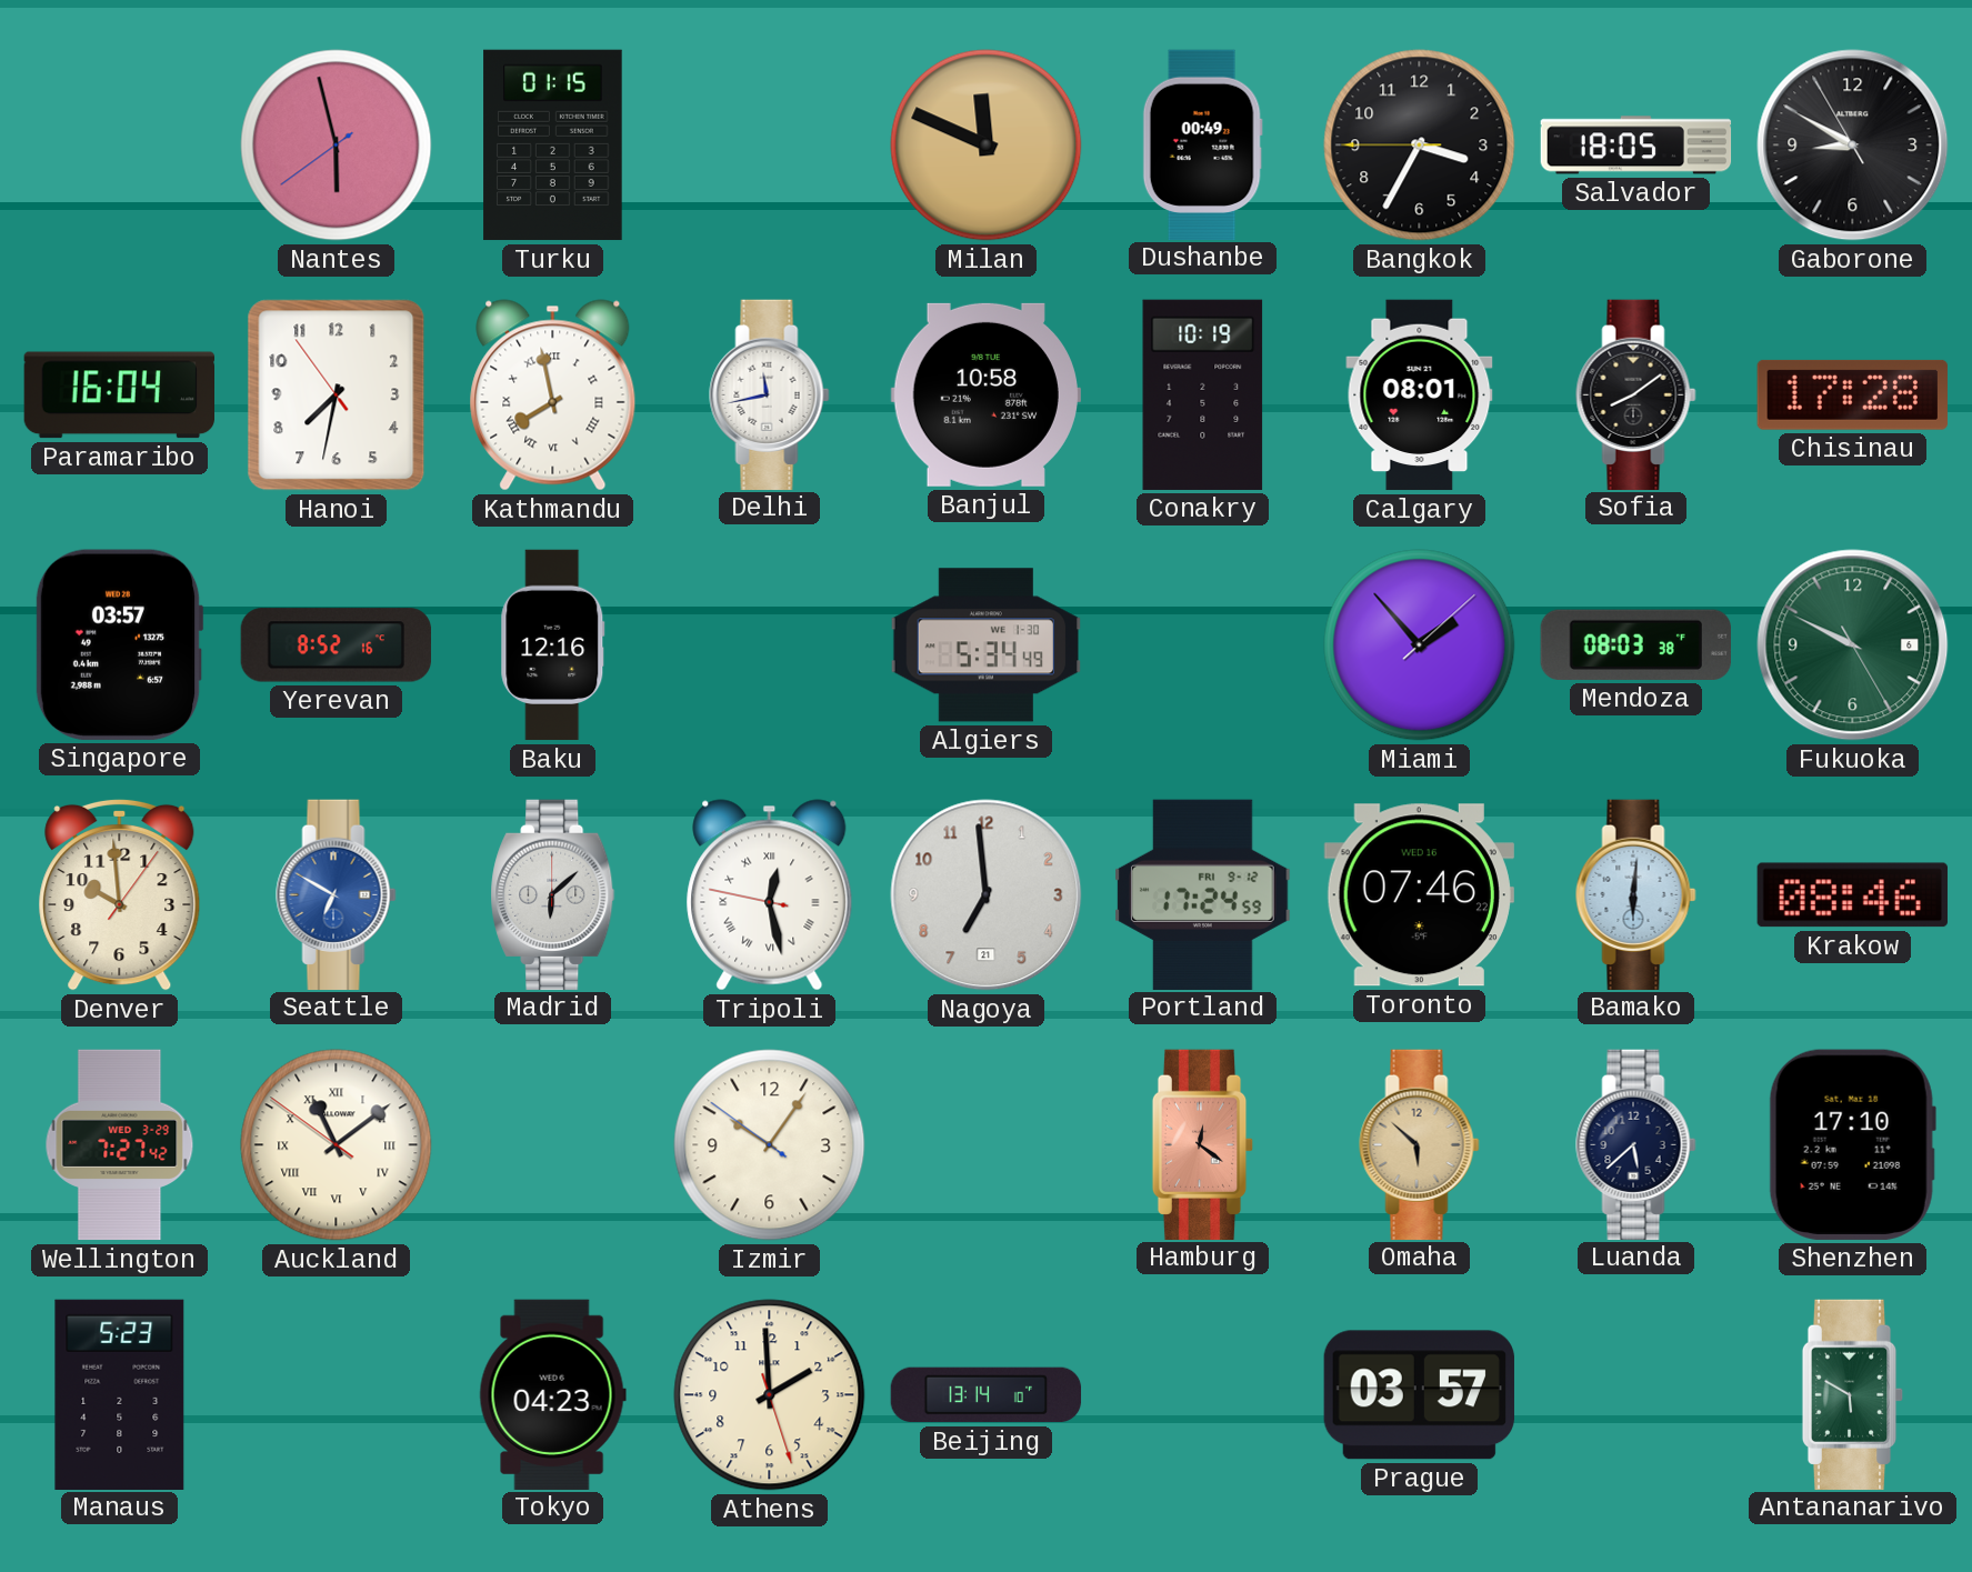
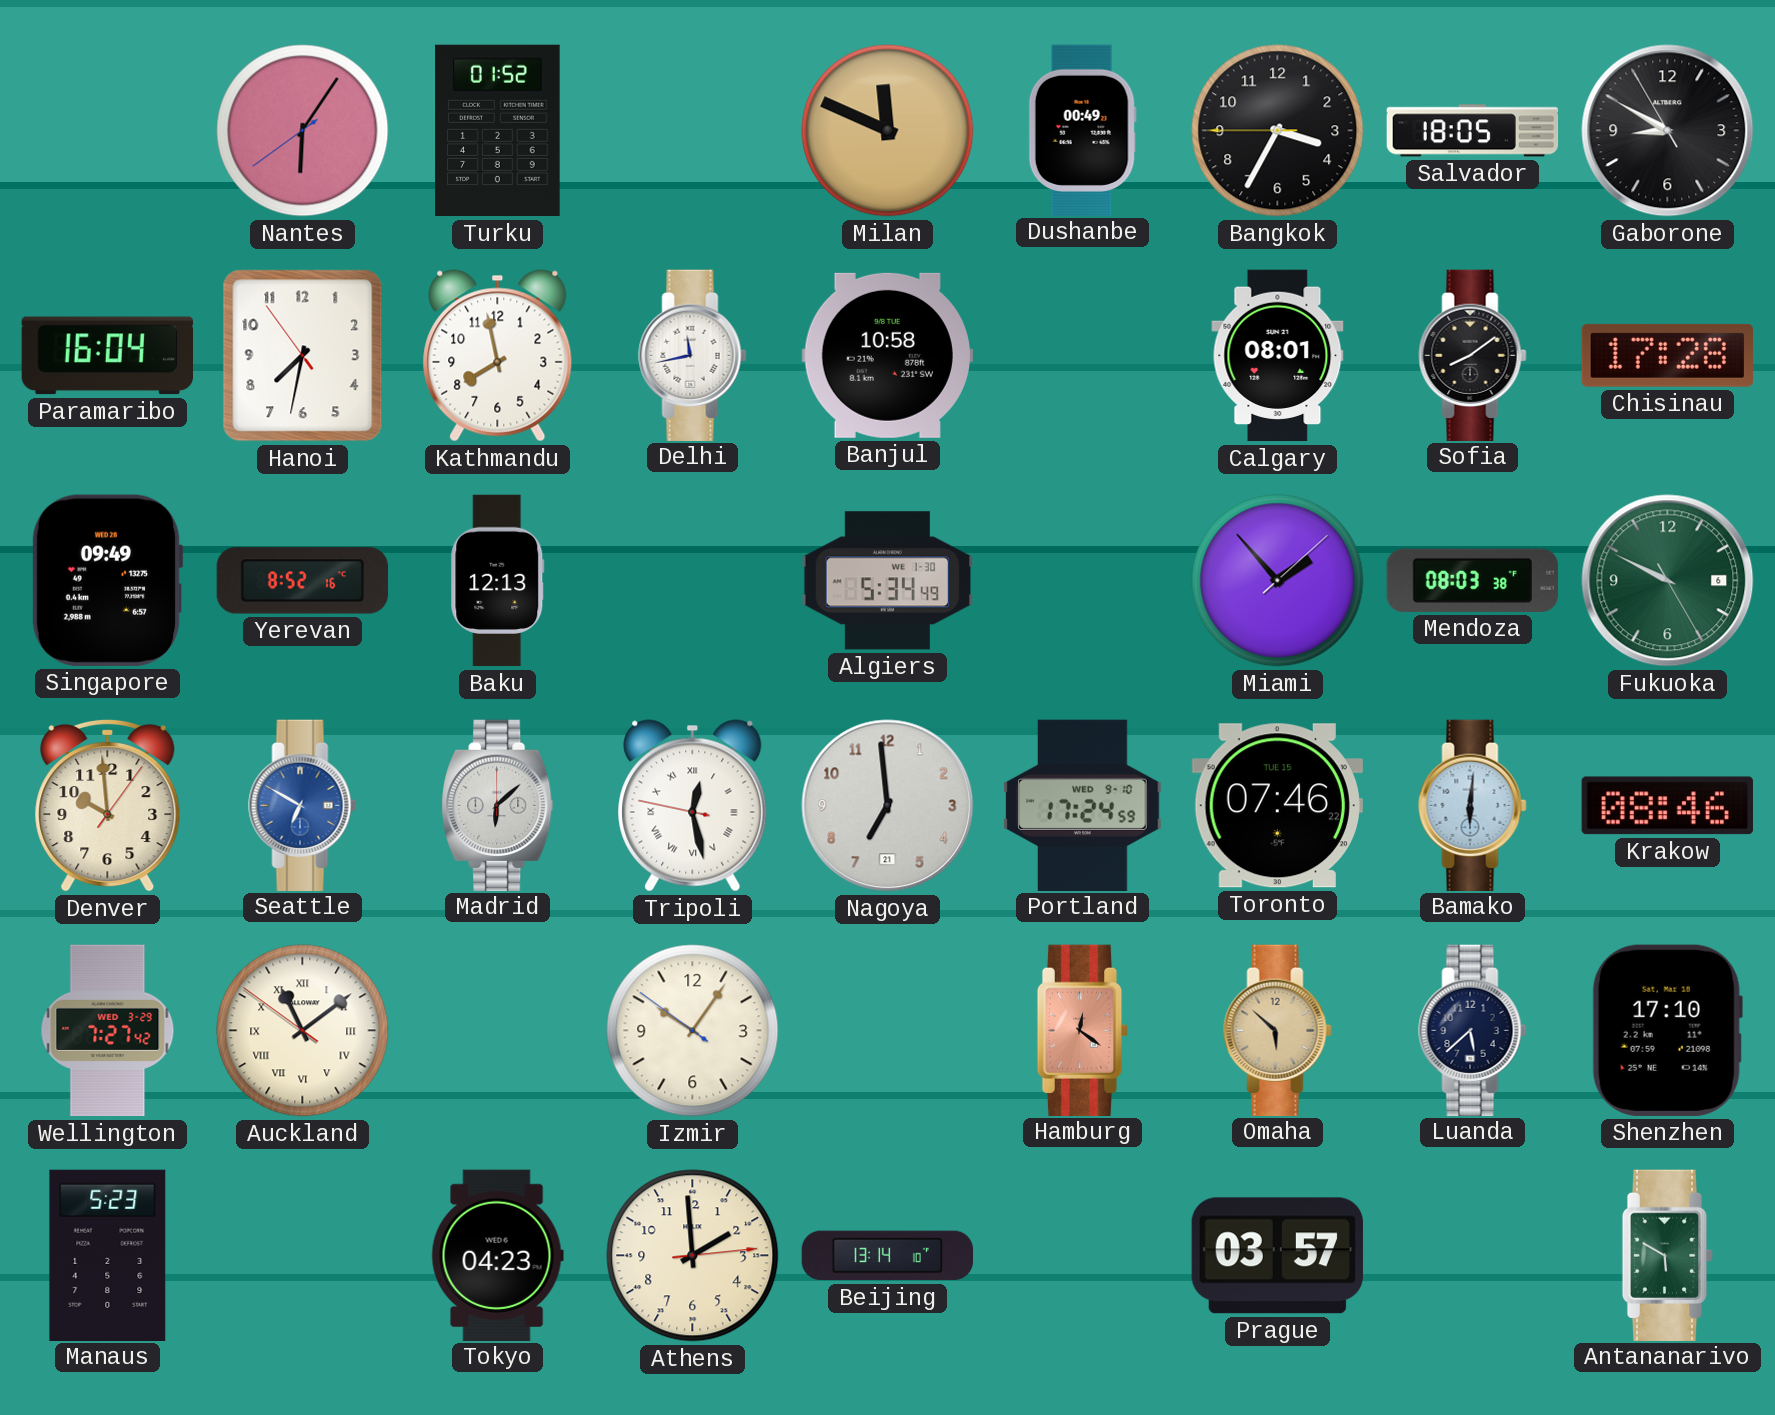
Nantes: 5:57 -> 6:05
Turku: 01:15 -> 01:52
Kathmandu numerals: Roman -> Arabic
Conakry: 10:19 -> none
Singapore: 03:57 -> 09:49
Baku: 12:16 -> 12:13
Portland date: FRI 9-12 -> WED 9-10
Toronto date: WED 16 -> TUE 15
Athens: 1:59:27 -> 1:59:14
